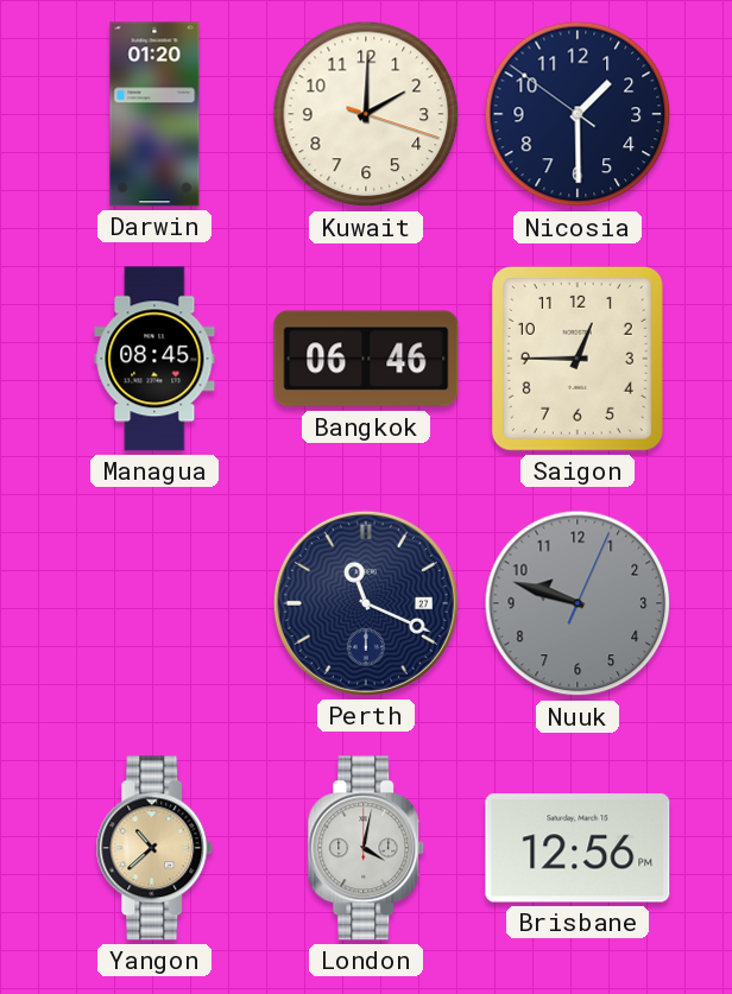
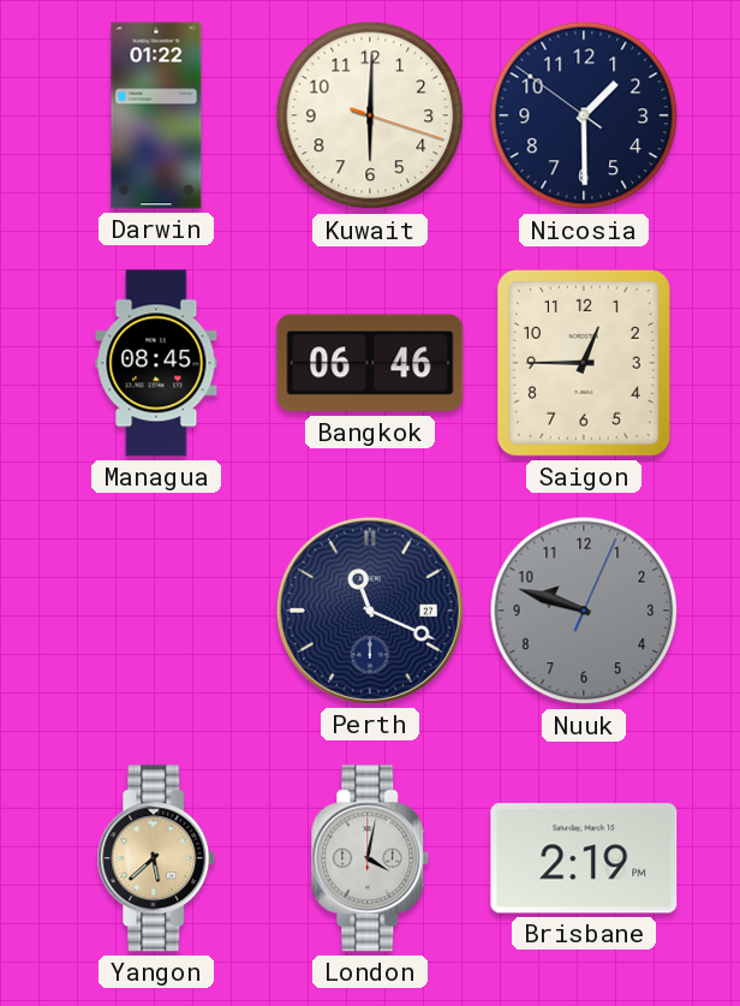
Darwin: 01:20 -> 01:22
Kuwait: 2:00 -> 6:00
Yangon: 10:38 -> 5:38
Brisbane: 12:56 -> 2:19
